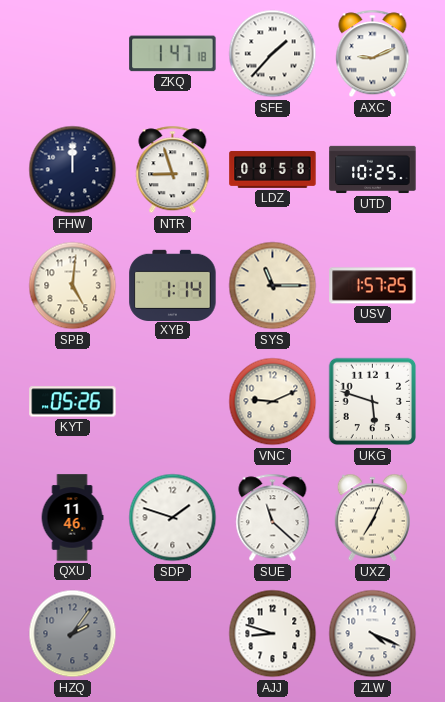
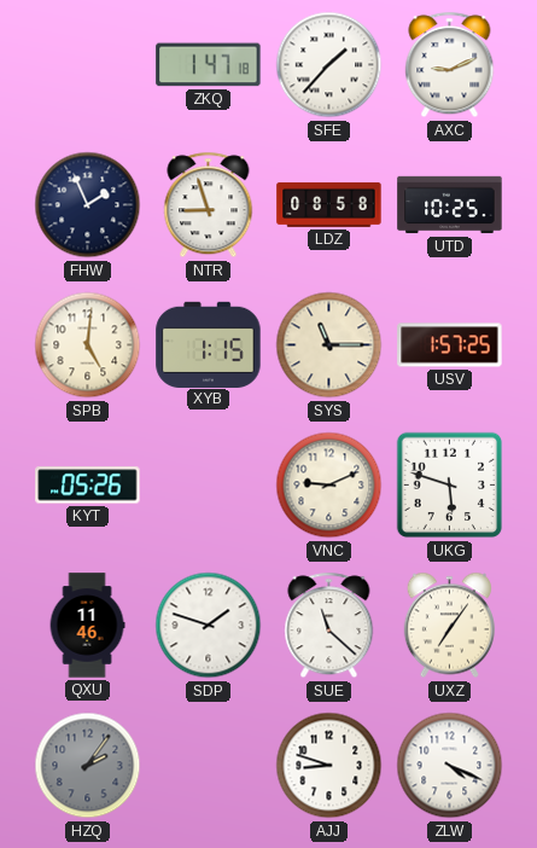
FHW: 12:00 -> 1:56
XYB: 1:14 -> 1:15
UXZ: 7:04 -> 7:06
